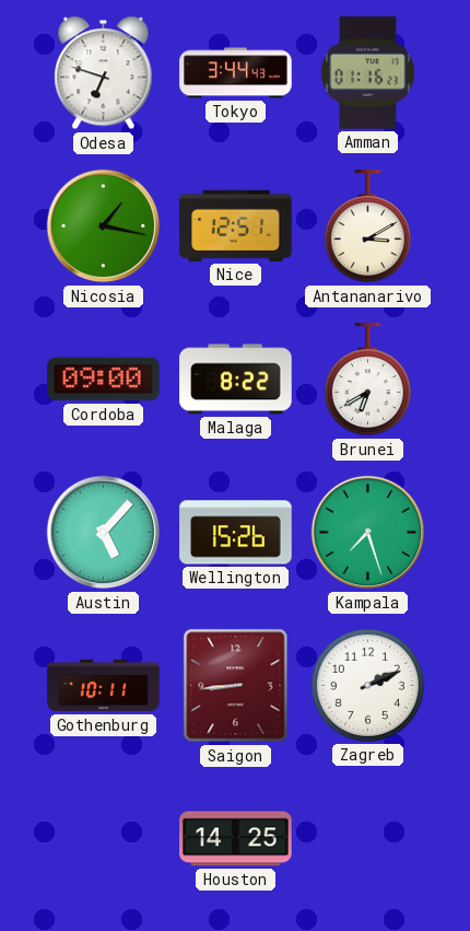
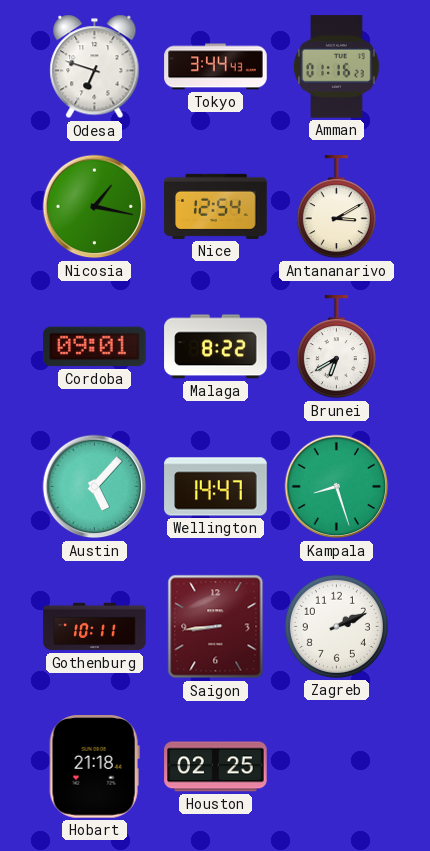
Nice: 12:51 -> 12:54
Cordoba: 09:00 -> 09:01
Wellington: 15:26 -> 14:47
Kampala: 7:27 -> 8:27
Hobart: none -> 21:18
Houston: 14:25 -> 02:25
